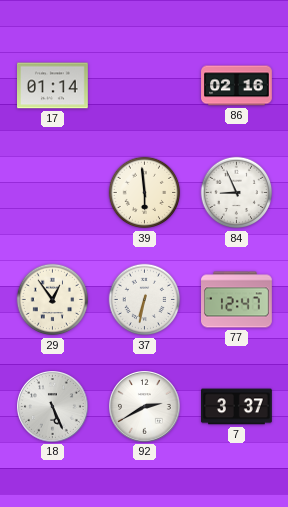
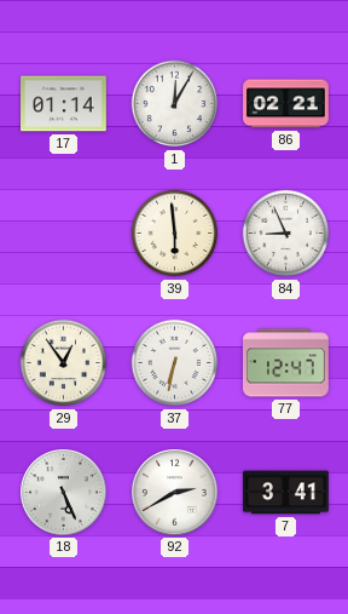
1: none -> 12:05
86: 02:16 -> 02:21
7: 3:37 -> 3:41
